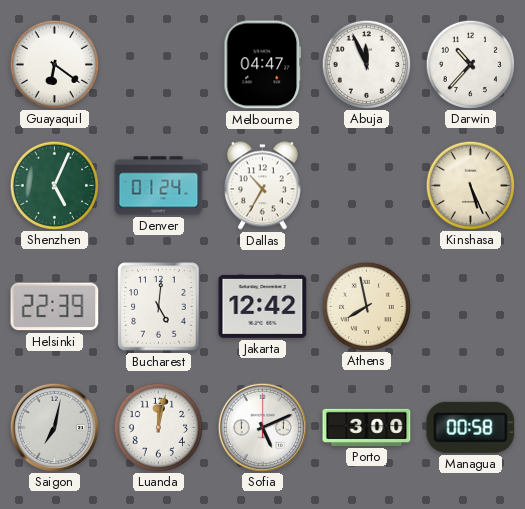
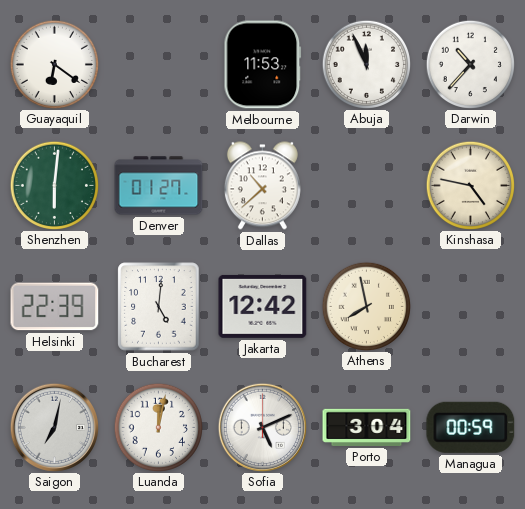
Melbourne: 04:47 -> 11:53
Shenzhen: 5:04 -> 6:01
Denver: 01:24 -> 01:27
Dallas: 10:35 -> 10:38
Kinshasa: 5:26 -> 4:47
Porto: 3:00 -> 3:04
Managua: 00:58 -> 00:59
